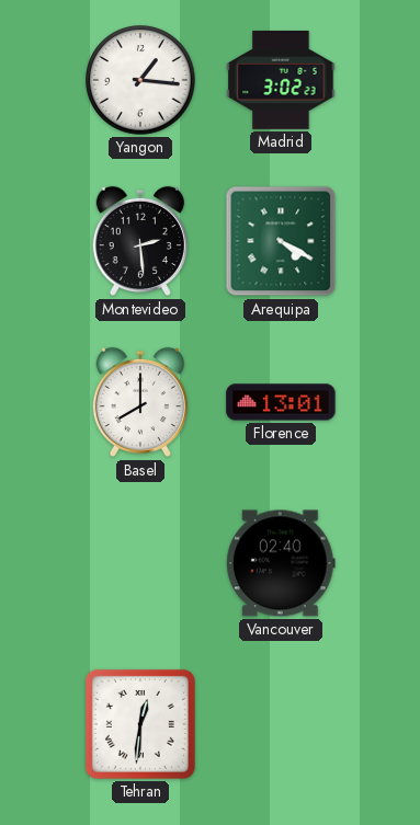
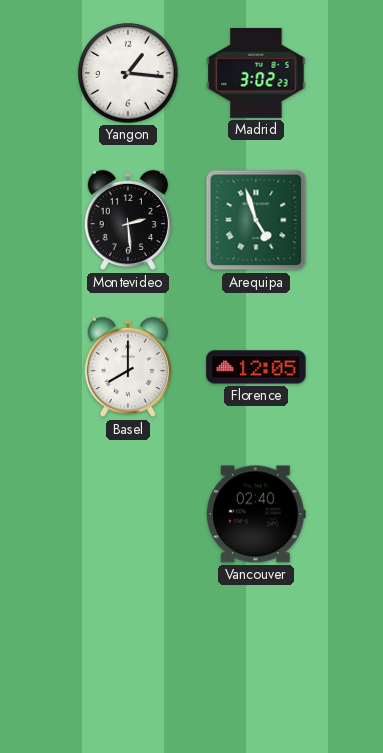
Arequipa: 4:20 -> 4:57
Florence: 13:01 -> 12:05
Tehran: 12:31 -> none
